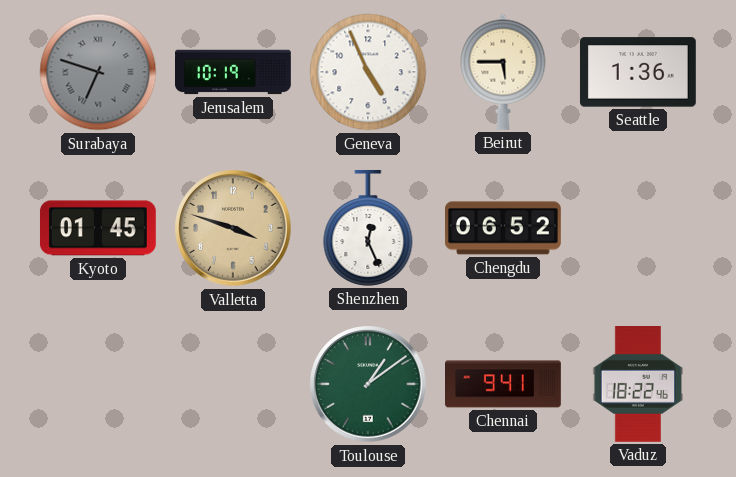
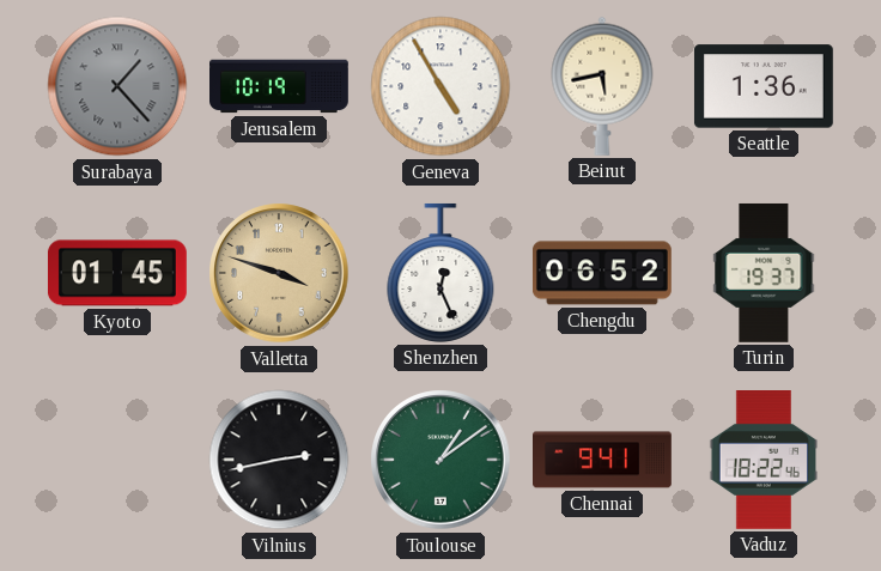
Surabaya: 6:48 -> 1:23
Geneva: 4:56 -> 4:55
Beirut: 5:45 -> 5:43
Turin: none -> 19:37
Vilnius: none -> 2:43
